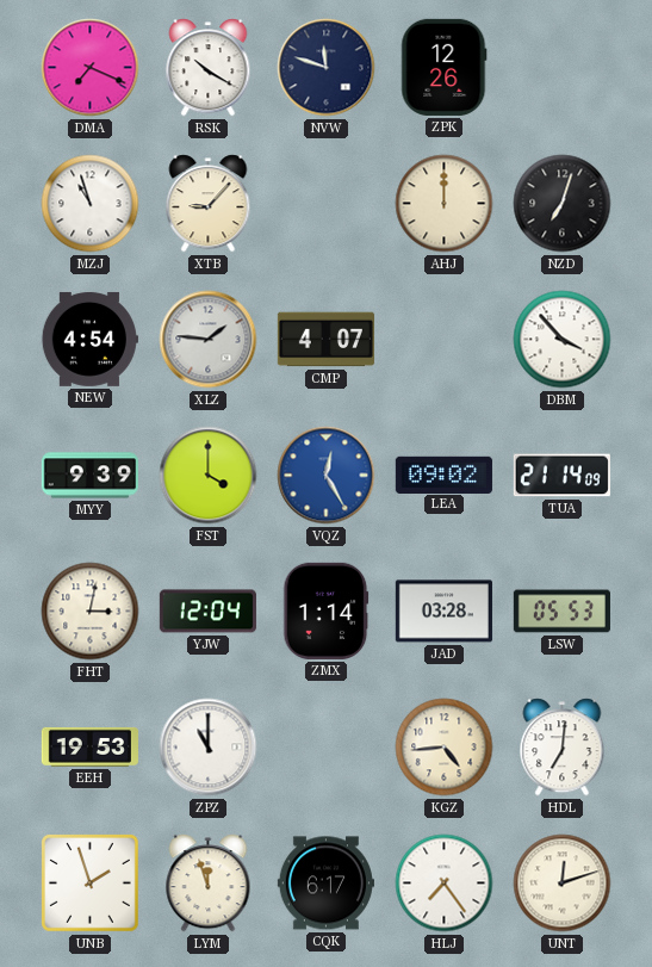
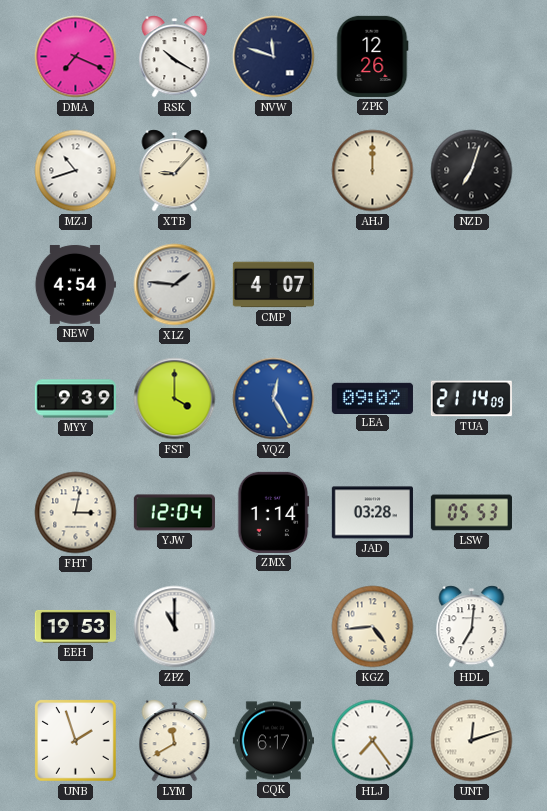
MZJ: 10:57 -> 10:42
DBM: 3:53 -> none
LYM: 11:57 -> 11:40
